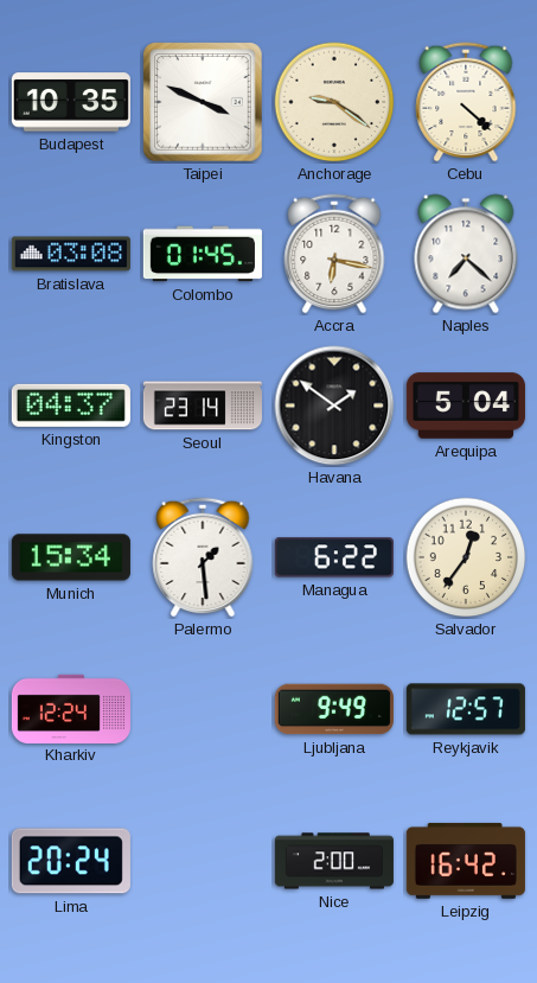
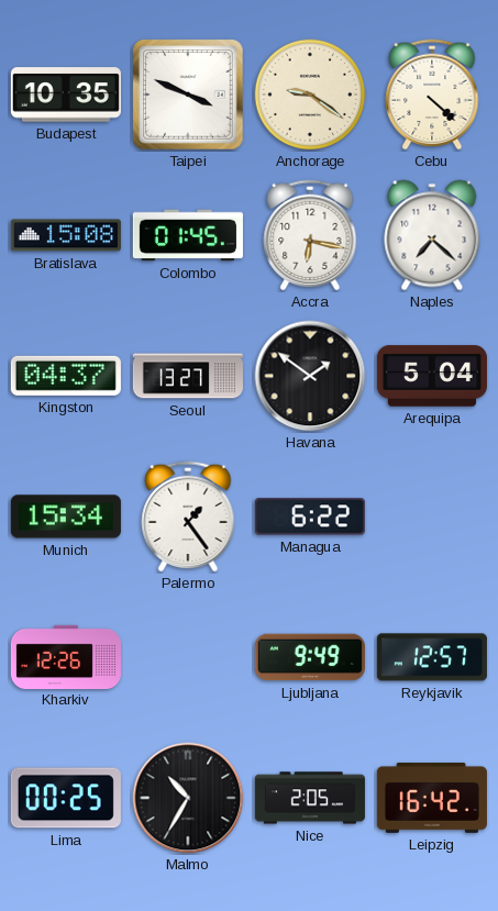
Bratislava: 03:08 -> 15:08
Seoul: 23:14 -> 13:27
Palermo: 1:29 -> 1:24
Salvador: 12:36 -> none
Kharkiv: 12:24 -> 12:26
Lima: 20:24 -> 00:25
Malmo: none -> 10:35
Nice: 2:00 -> 2:05
